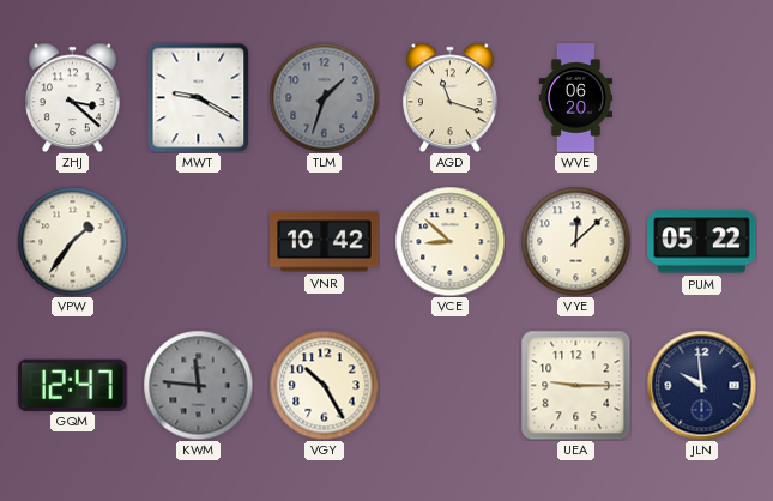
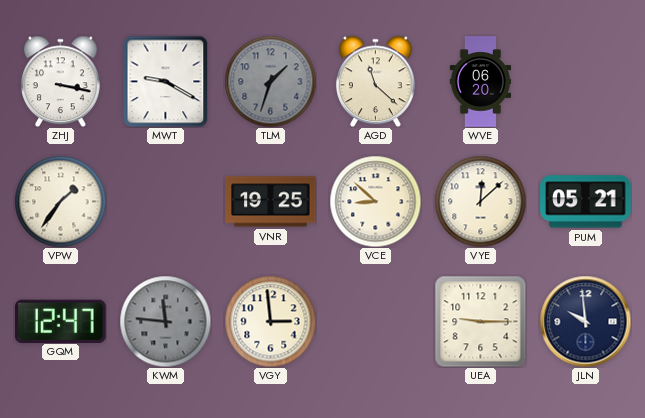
ZHJ: 3:22 -> 3:17
AGD: 11:18 -> 11:22
VNR: 10:42 -> 19:25
PUM: 05:22 -> 05:21
VGY: 10:25 -> 2:59
